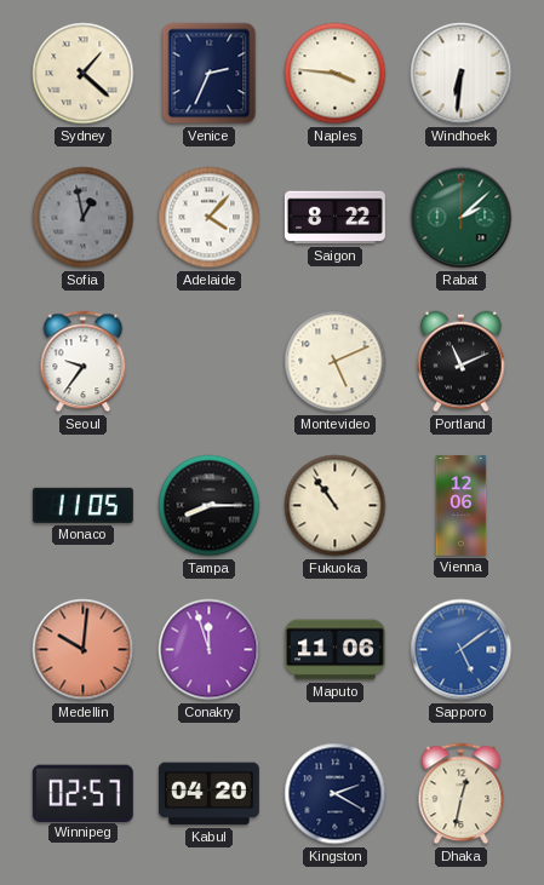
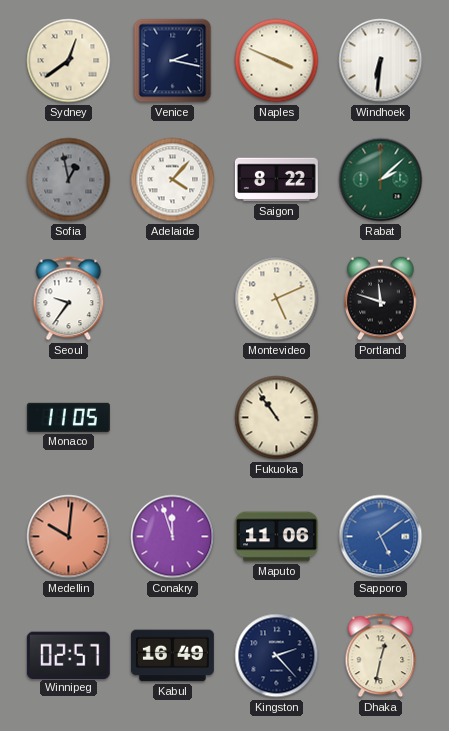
Sydney: 1:22 -> 12:39
Venice: 2:34 -> 2:17
Naples: 3:46 -> 3:49
Portland: 11:11 -> 11:48
Tampa: 8:15 -> none
Vienna: 12:06 -> none
Kabul: 04:20 -> 16:49
Kingston: 2:20 -> 2:23
